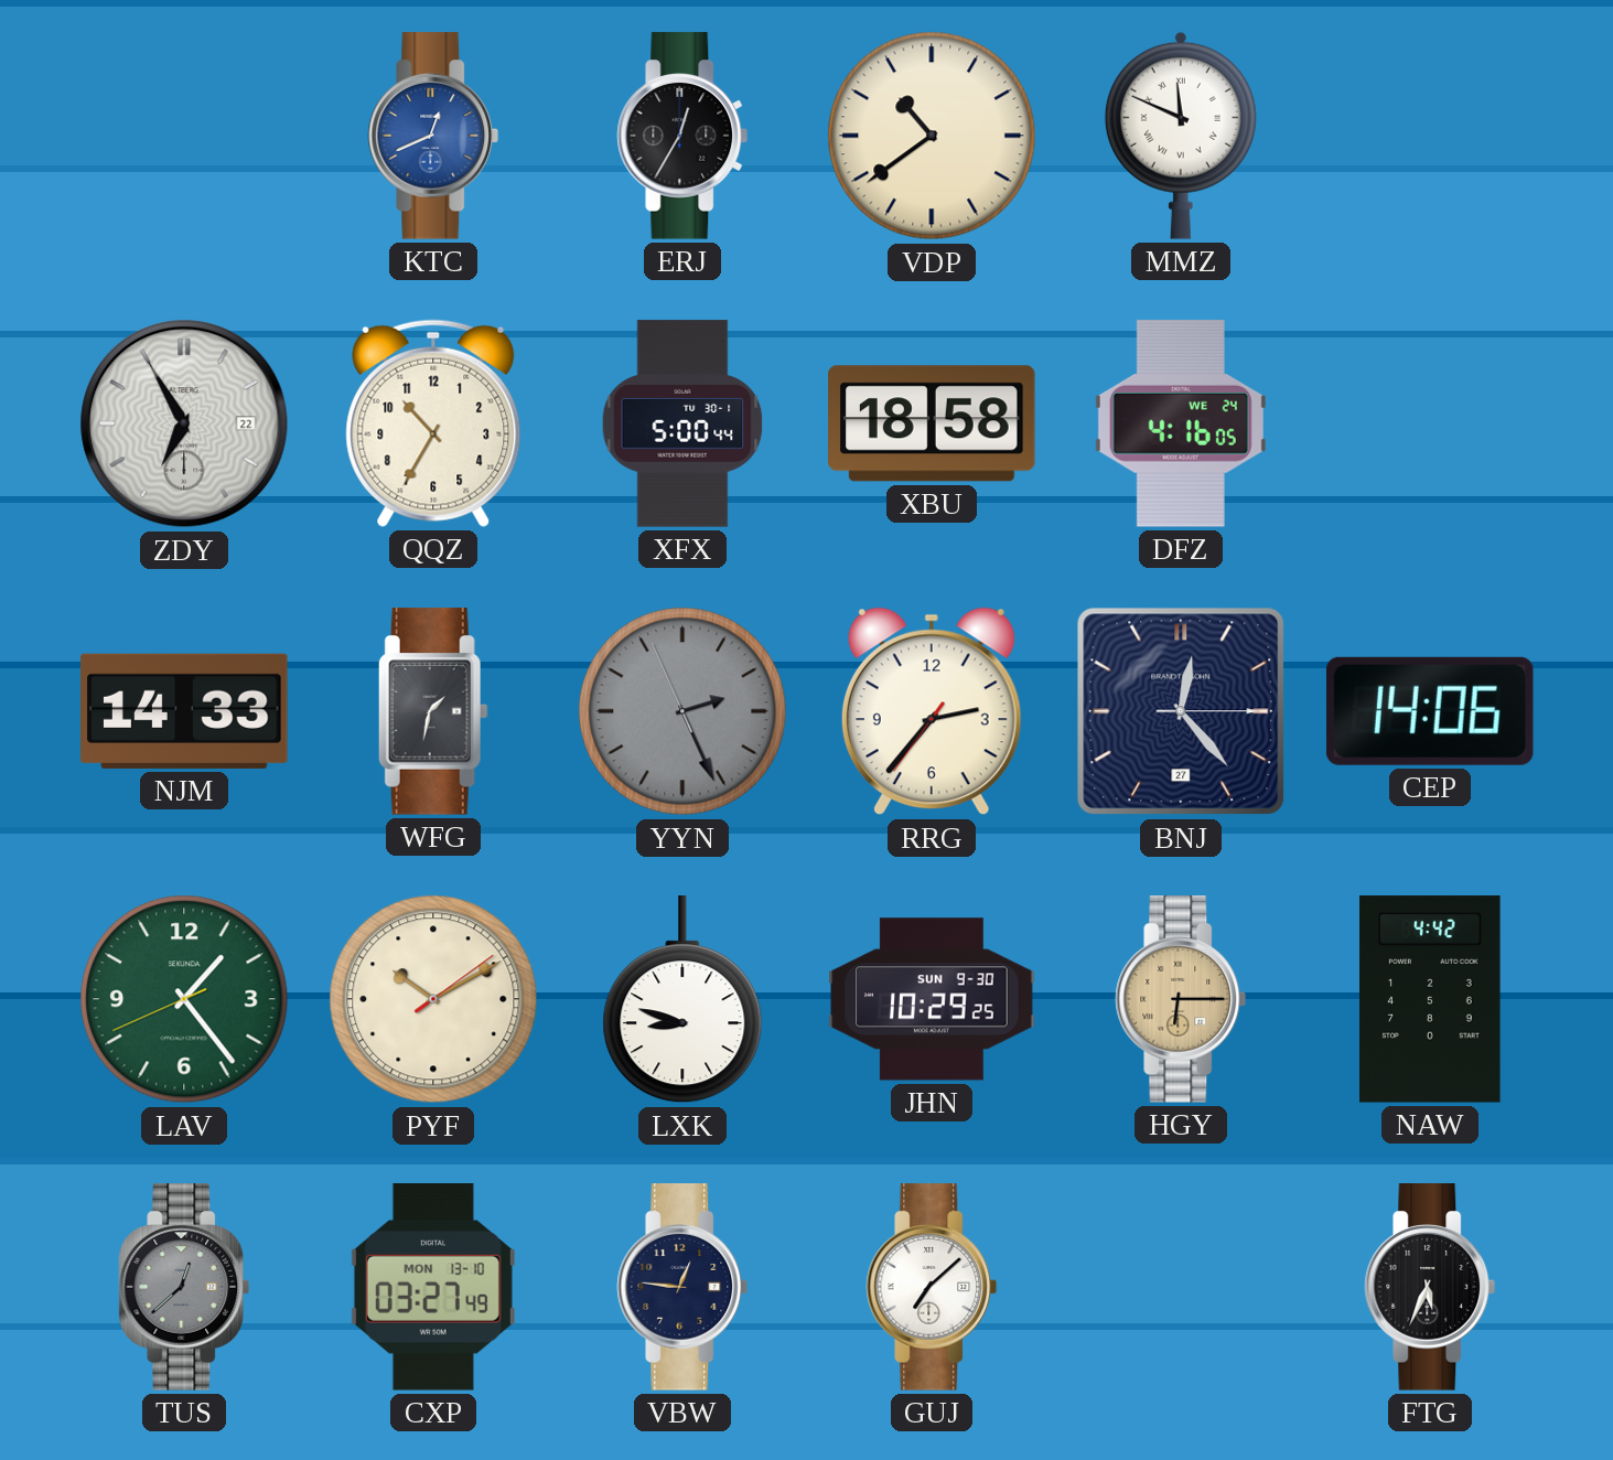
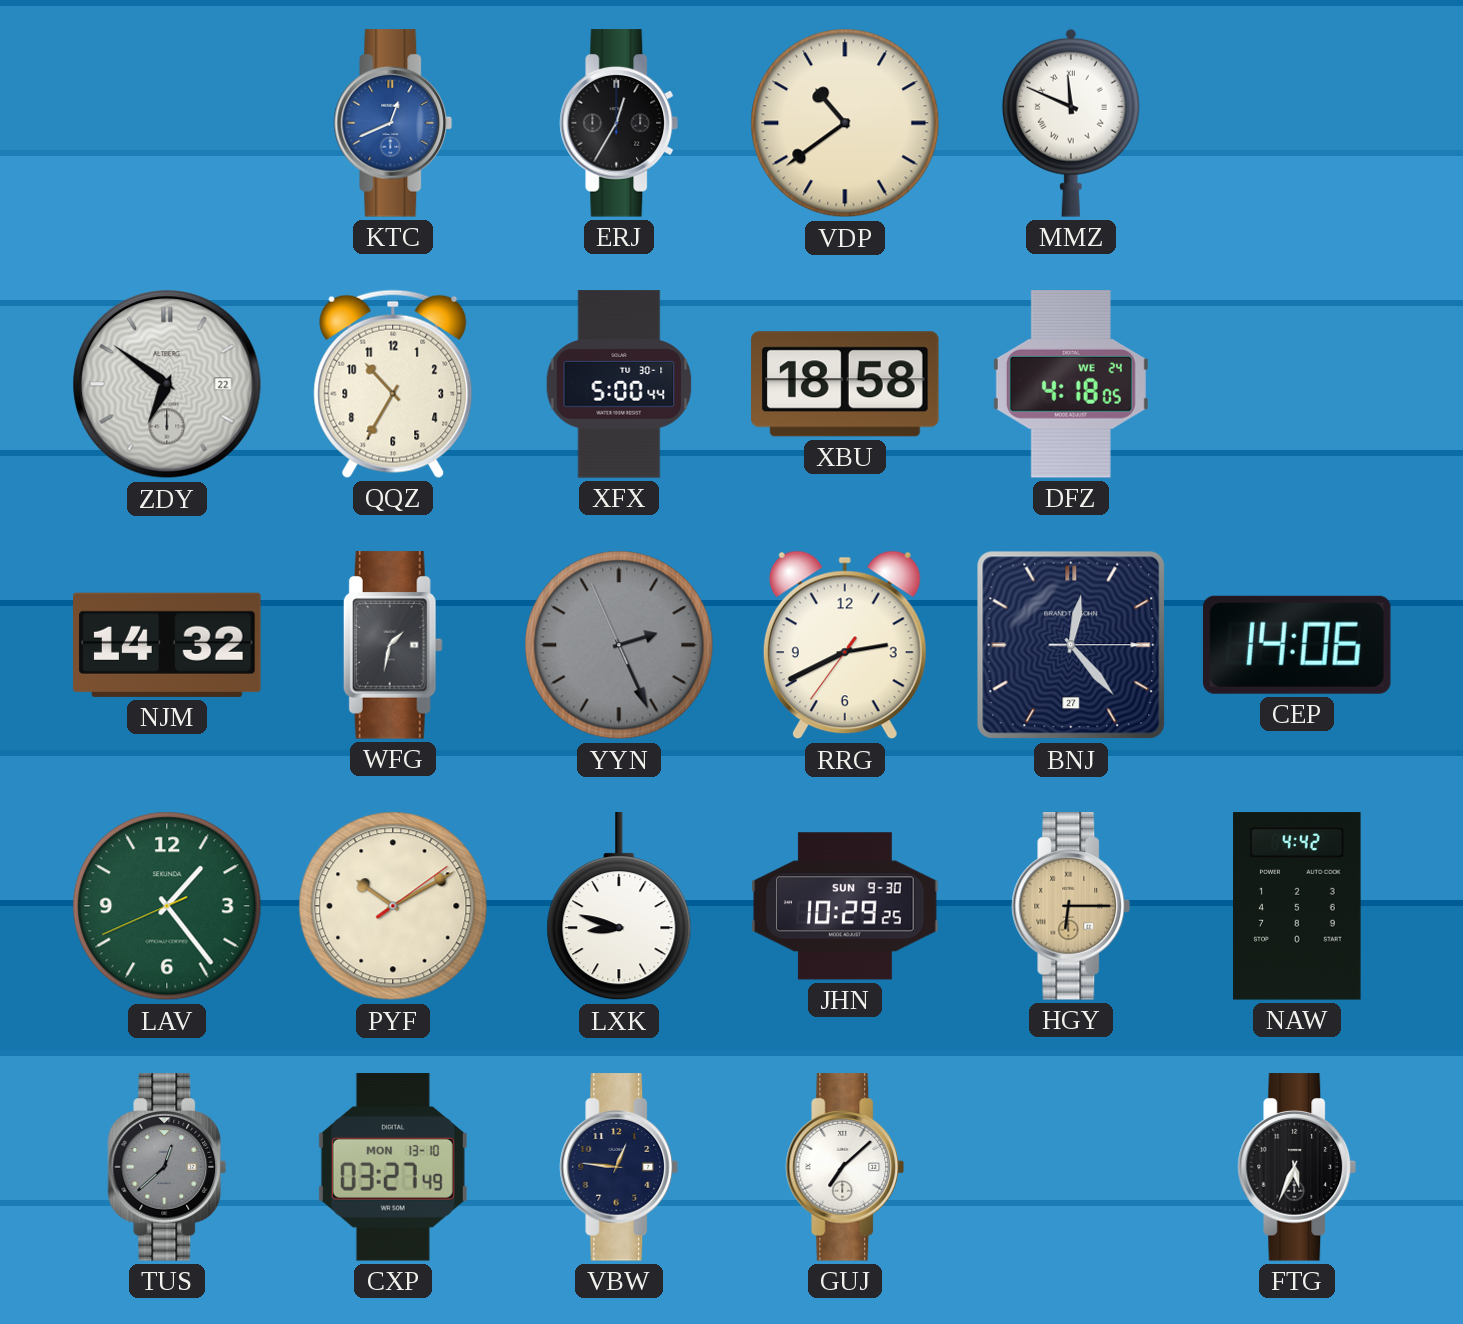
ZDY: 6:55 -> 6:51
DFZ: 4:16 -> 4:18
NJM: 14:33 -> 14:32
RRG: 2:36 -> 2:40
